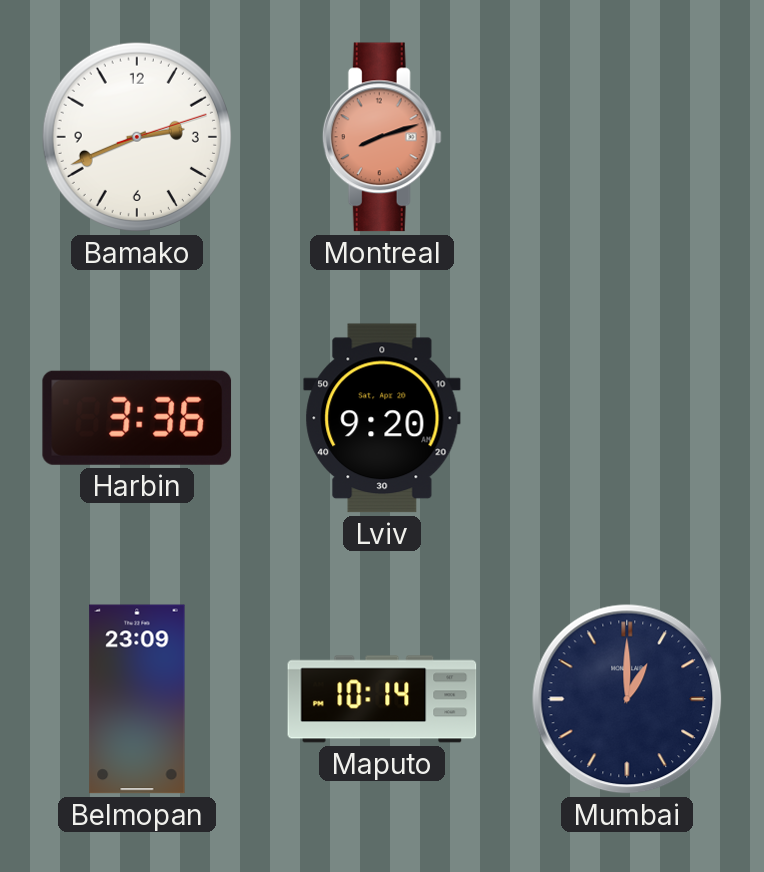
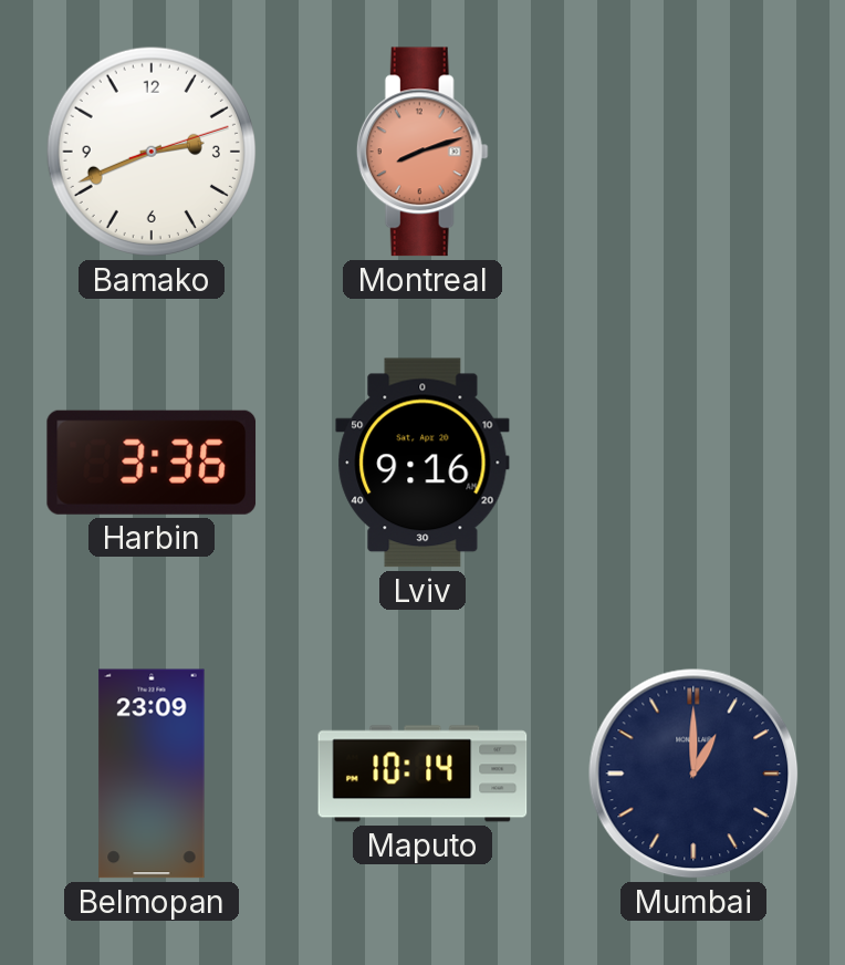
Lviv: 9:20 -> 9:16
